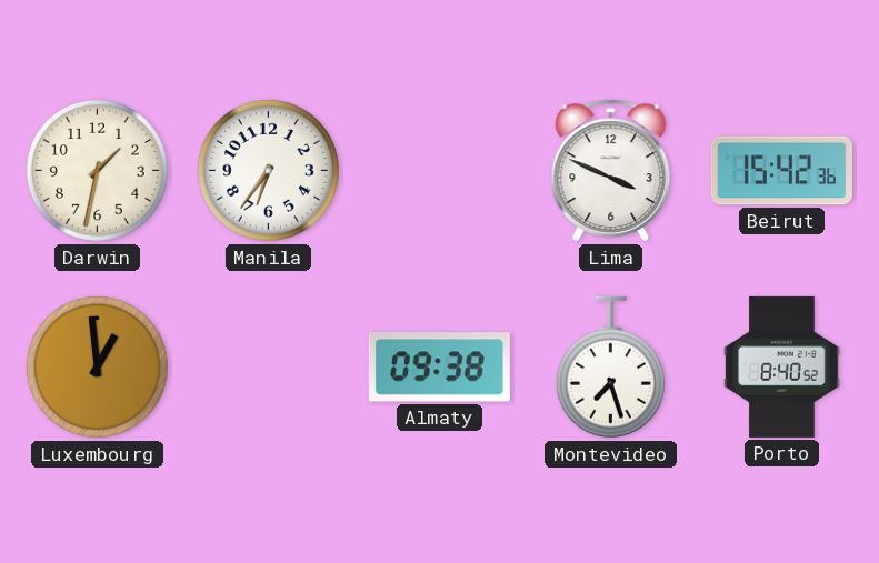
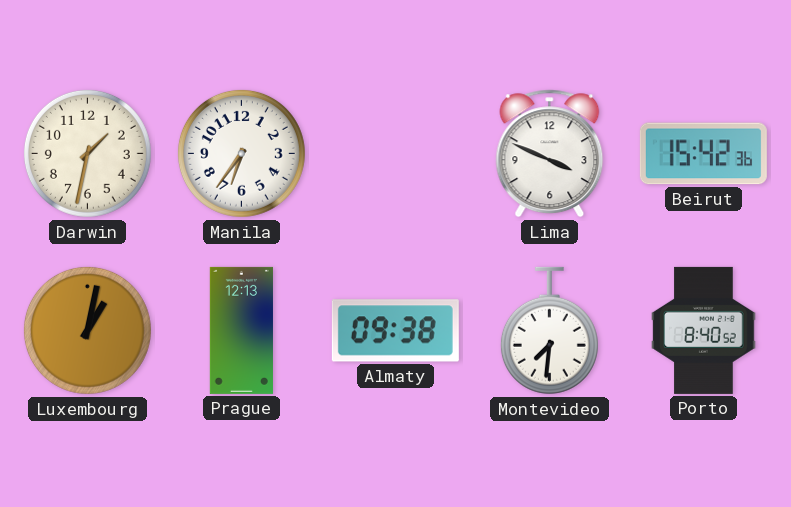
Luxembourg: 12:59 -> 1:02
Prague: none -> 12:13
Montevideo: 7:27 -> 7:31
